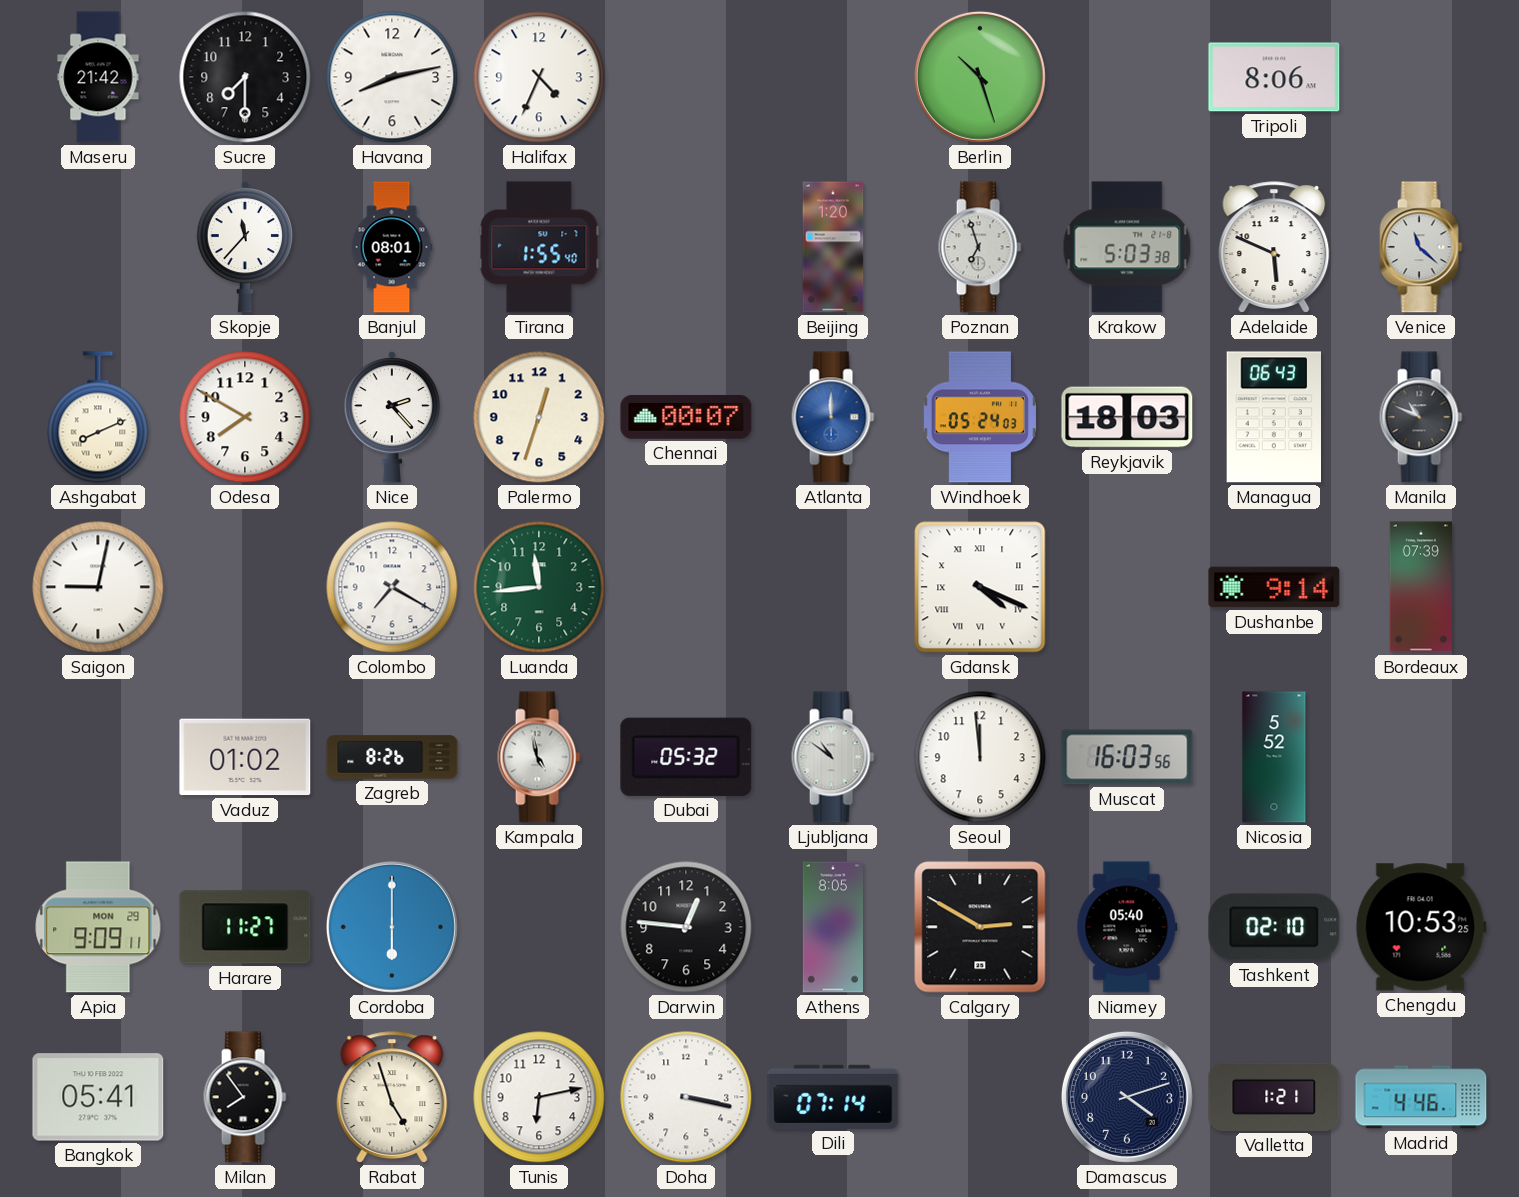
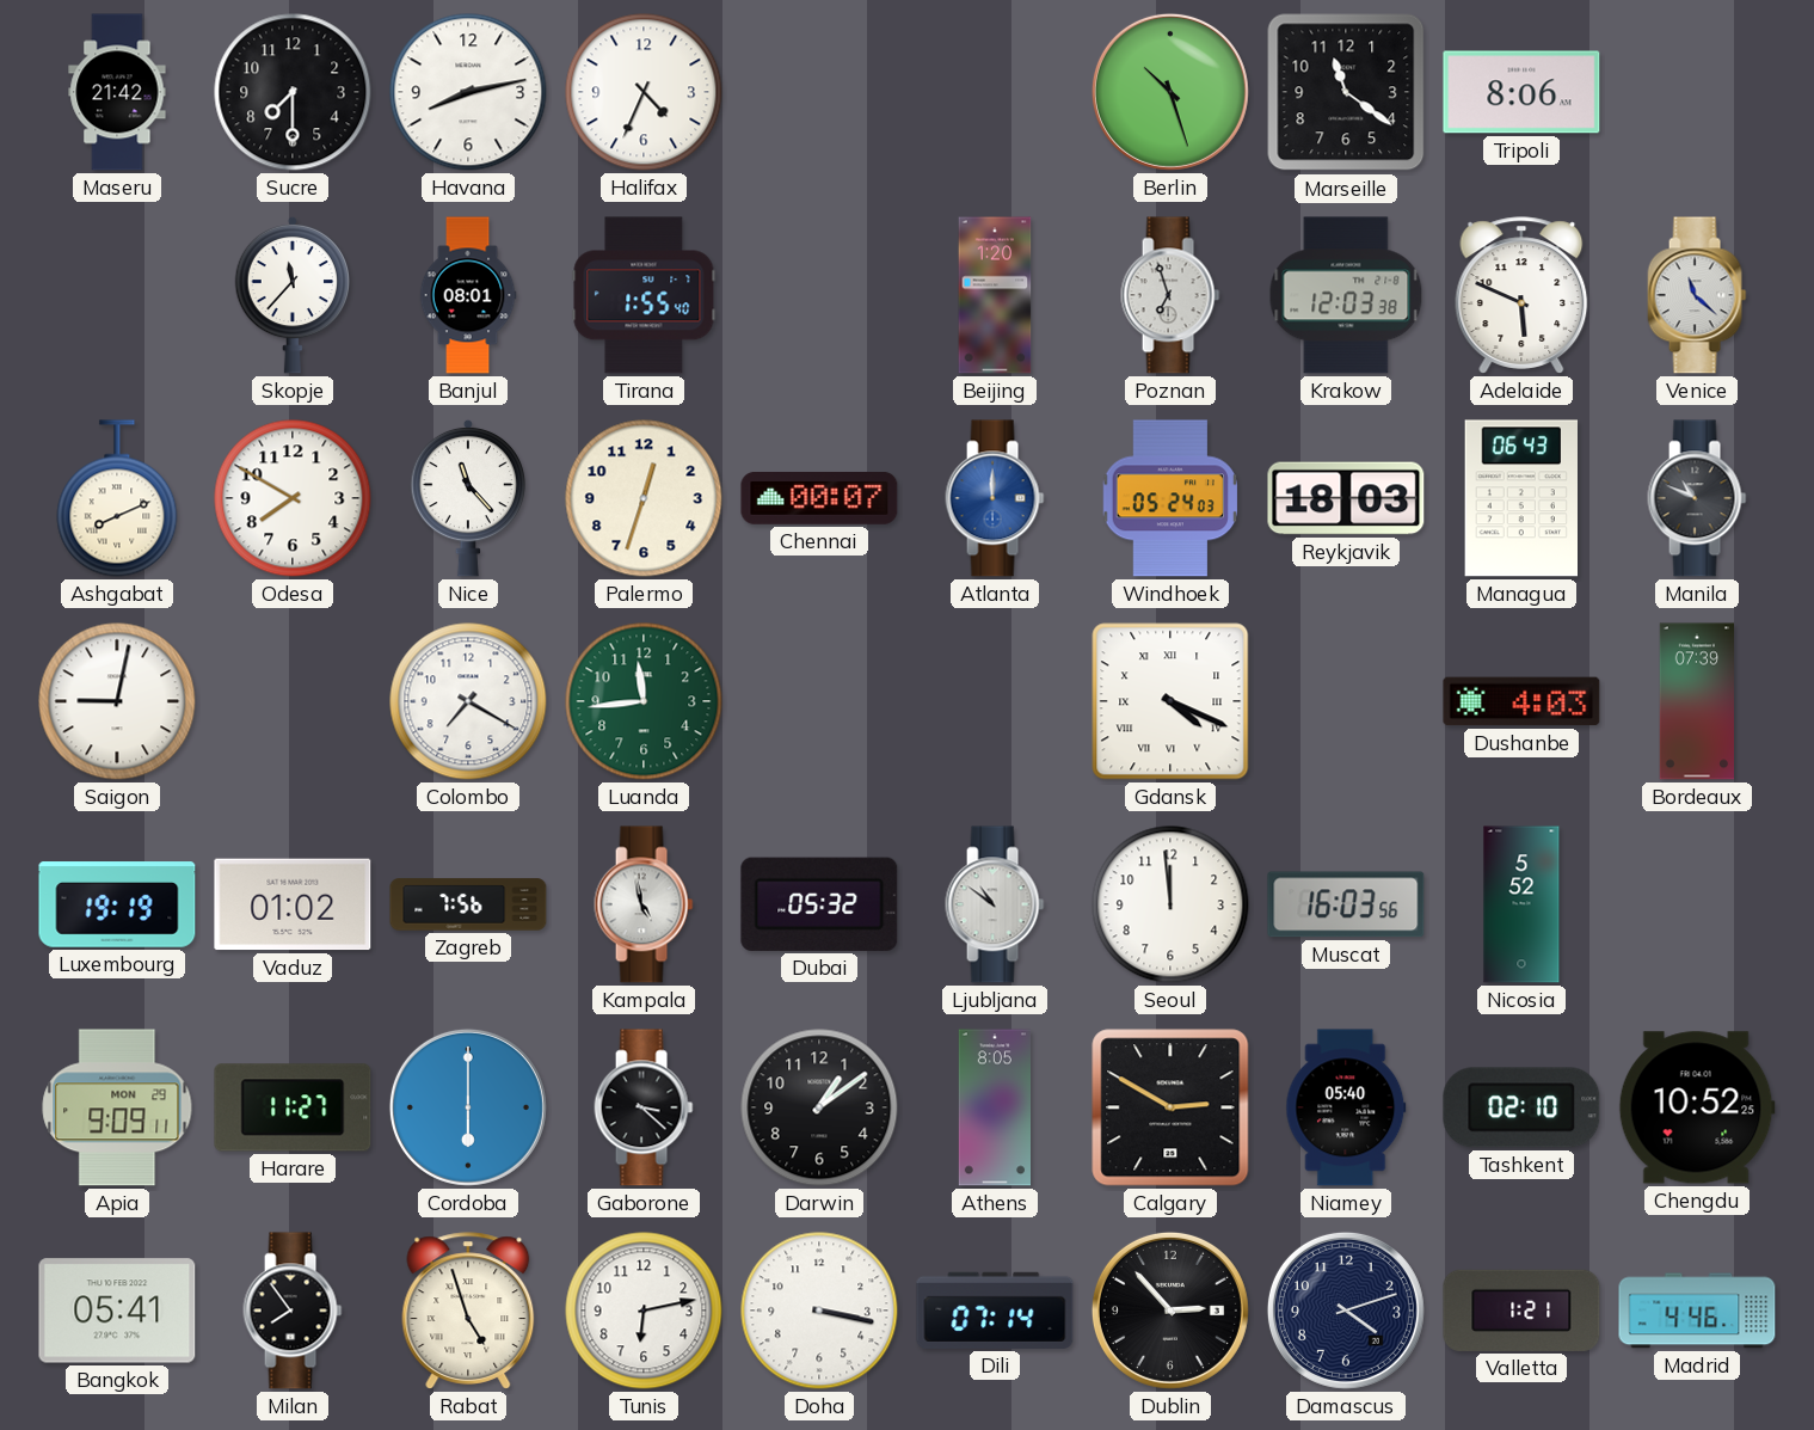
Marseille: none -> 11:21
Krakow: 5:03 -> 12:03
Nice: 2:23 -> 11:23
Dushanbe: 9:14 -> 4:03
Luxembourg: none -> 19:19
Zagreb: 8:26 -> 7:56
Gaborone: none -> 3:22
Darwin: 12:46 -> 1:09
Chengdu: 10:53 -> 10:52
Dublin: none -> 2:53
